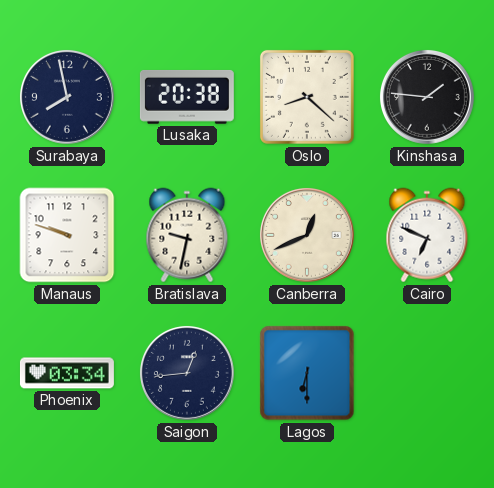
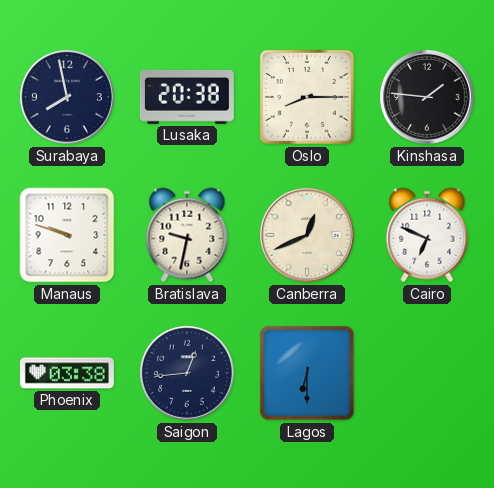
Oslo: 8:22 -> 8:15
Phoenix: 03:34 -> 03:38
